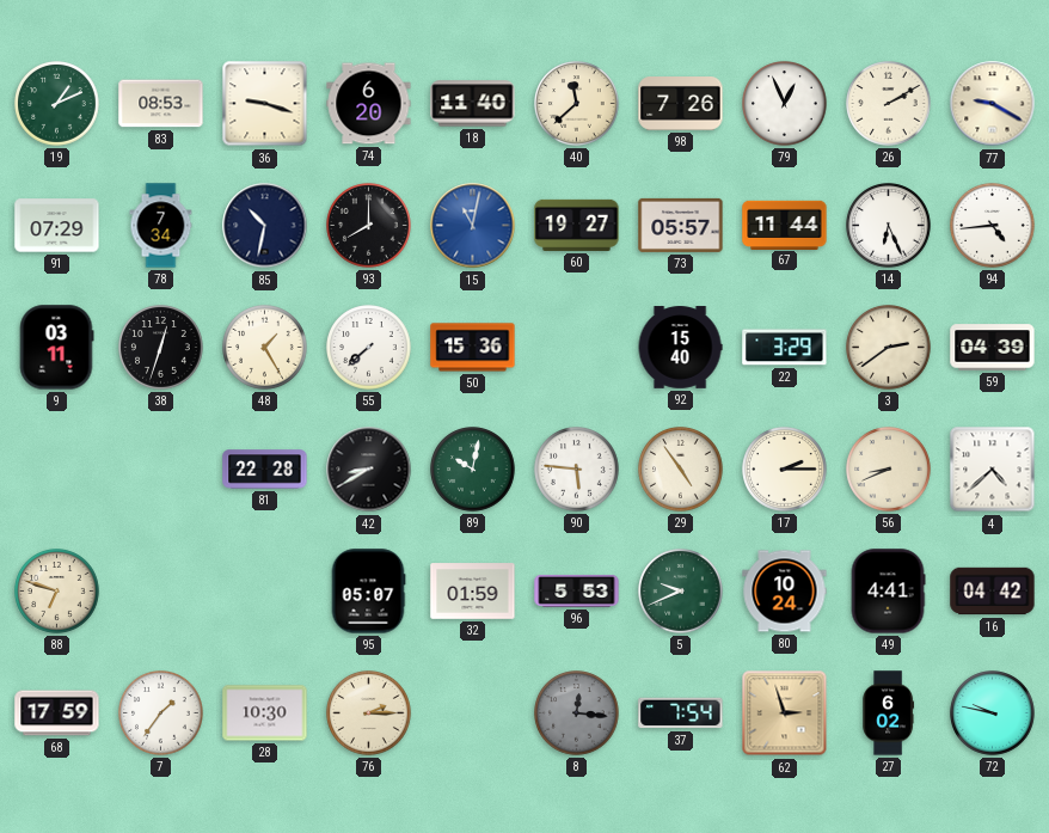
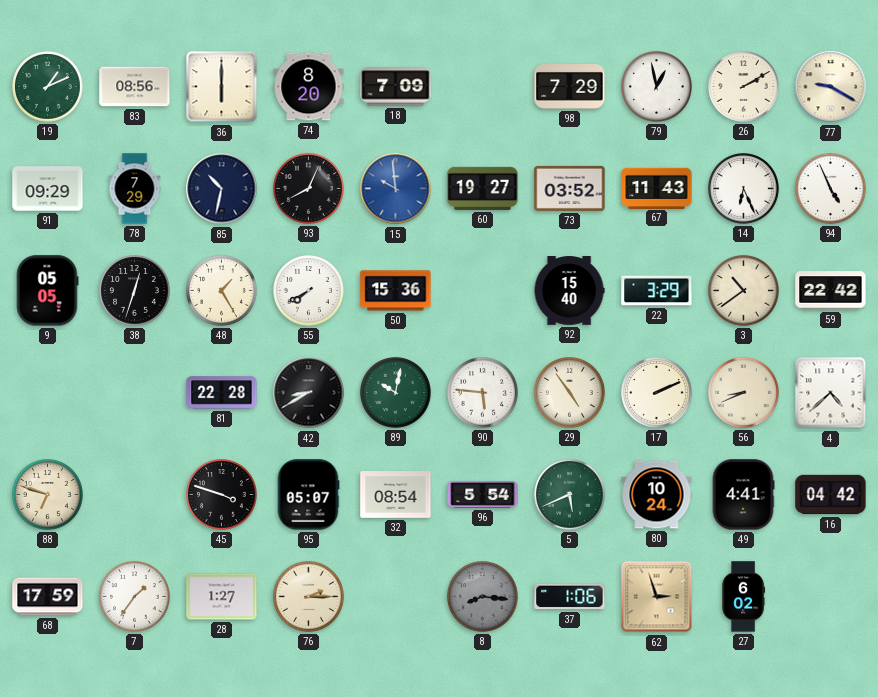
83: 08:53 -> 08:56
36: 9:18 -> 6:00
74: 6:20 -> 8:20
18: 11:40 -> 7:09
40: 11:38 -> none
98: 7:26 -> 7:29
79: 12:56 -> 12:58
91: 07:29 -> 09:29
78: 7:34 -> 7:29
93: 8:00 -> 8:04
15: 11:02 -> 9:59
73: 05:57 -> 03:52
67: 11:44 -> 11:43
94: 4:44 -> 4:56
9: 03:11 -> 05:05
55: 7:38 -> 7:40
3: 2:39 -> 10:39
59: 04:39 -> 22:42
17: 2:15 -> 2:11
45: none -> 3:48
32: 01:59 -> 08:54
96: 5:53 -> 5:54
5: 9:41 -> 5:41
28: 10:30 -> 1:27
8: 12:16 -> 8:16
37: 7:54 -> 1:06
72: 9:47 -> none
